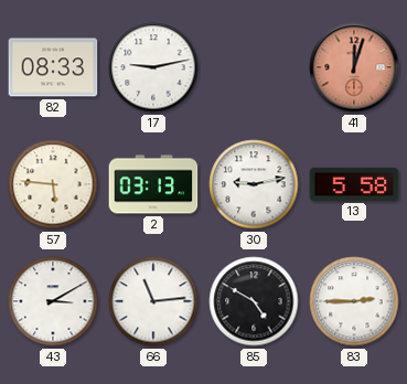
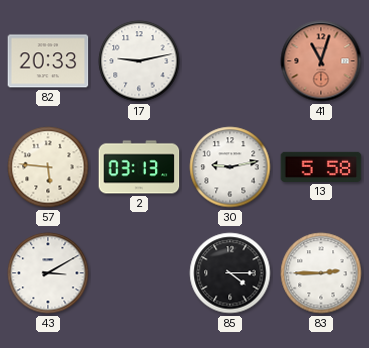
82: 08:33 -> 20:33
41: 12:03 -> 11:03
66: 11:14 -> none
85: 4:50 -> 4:15
